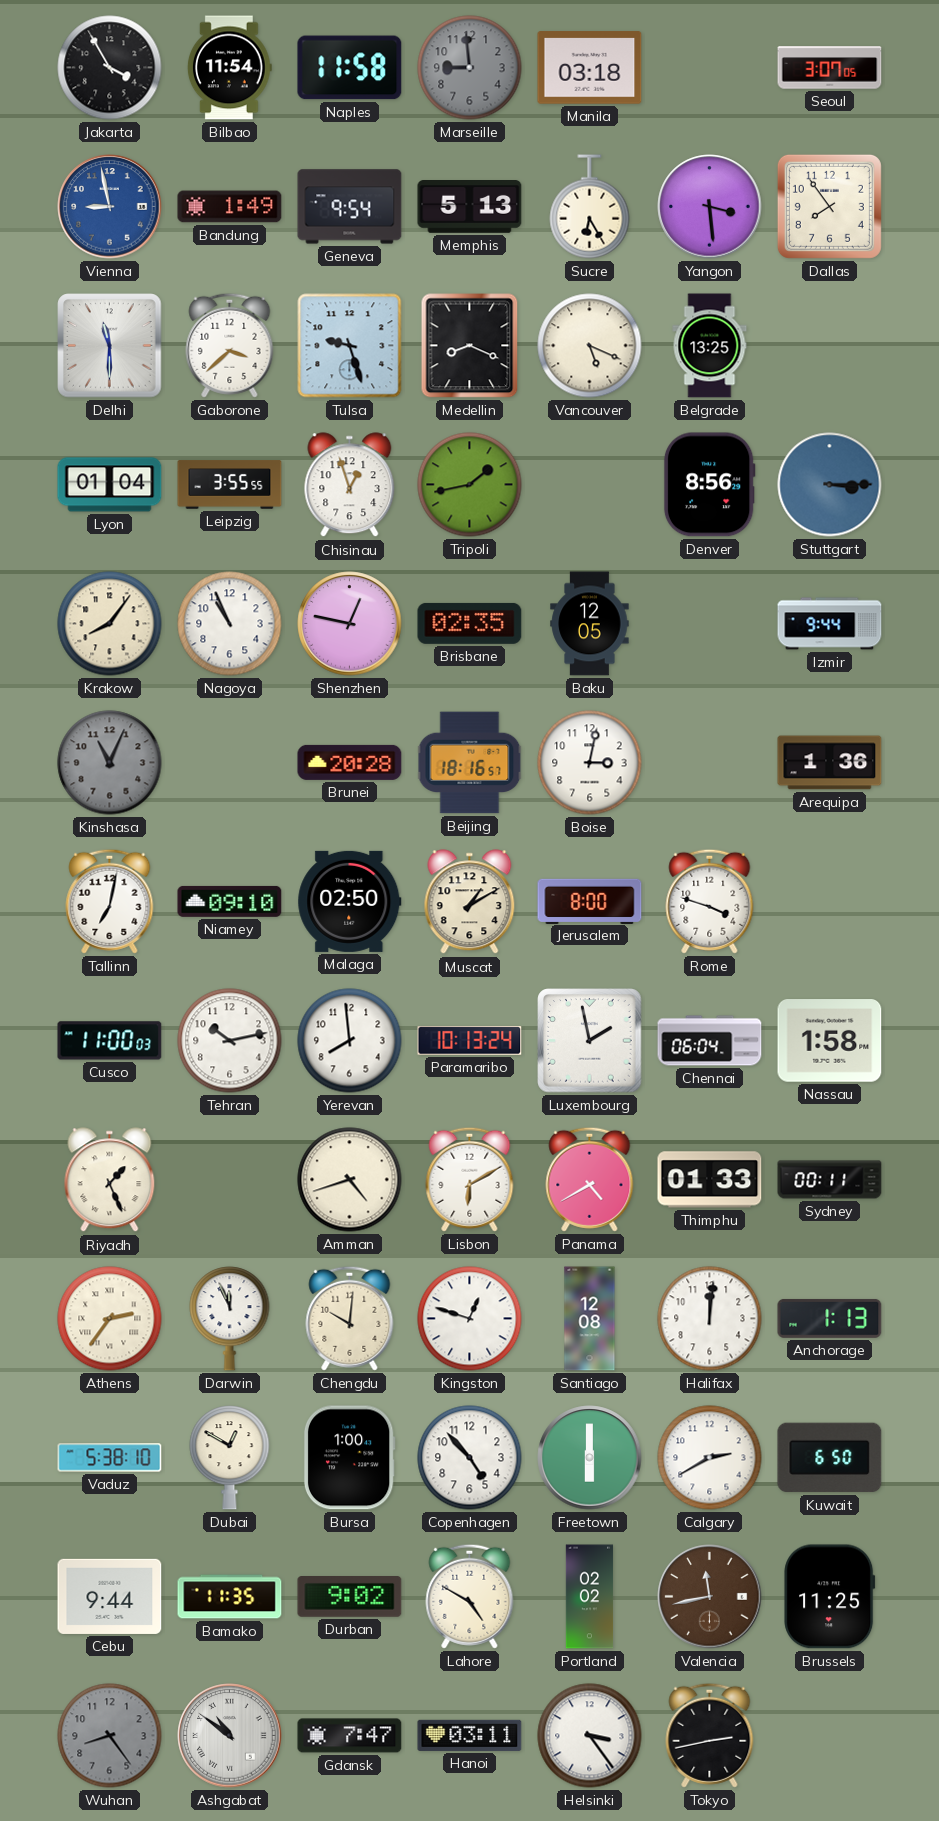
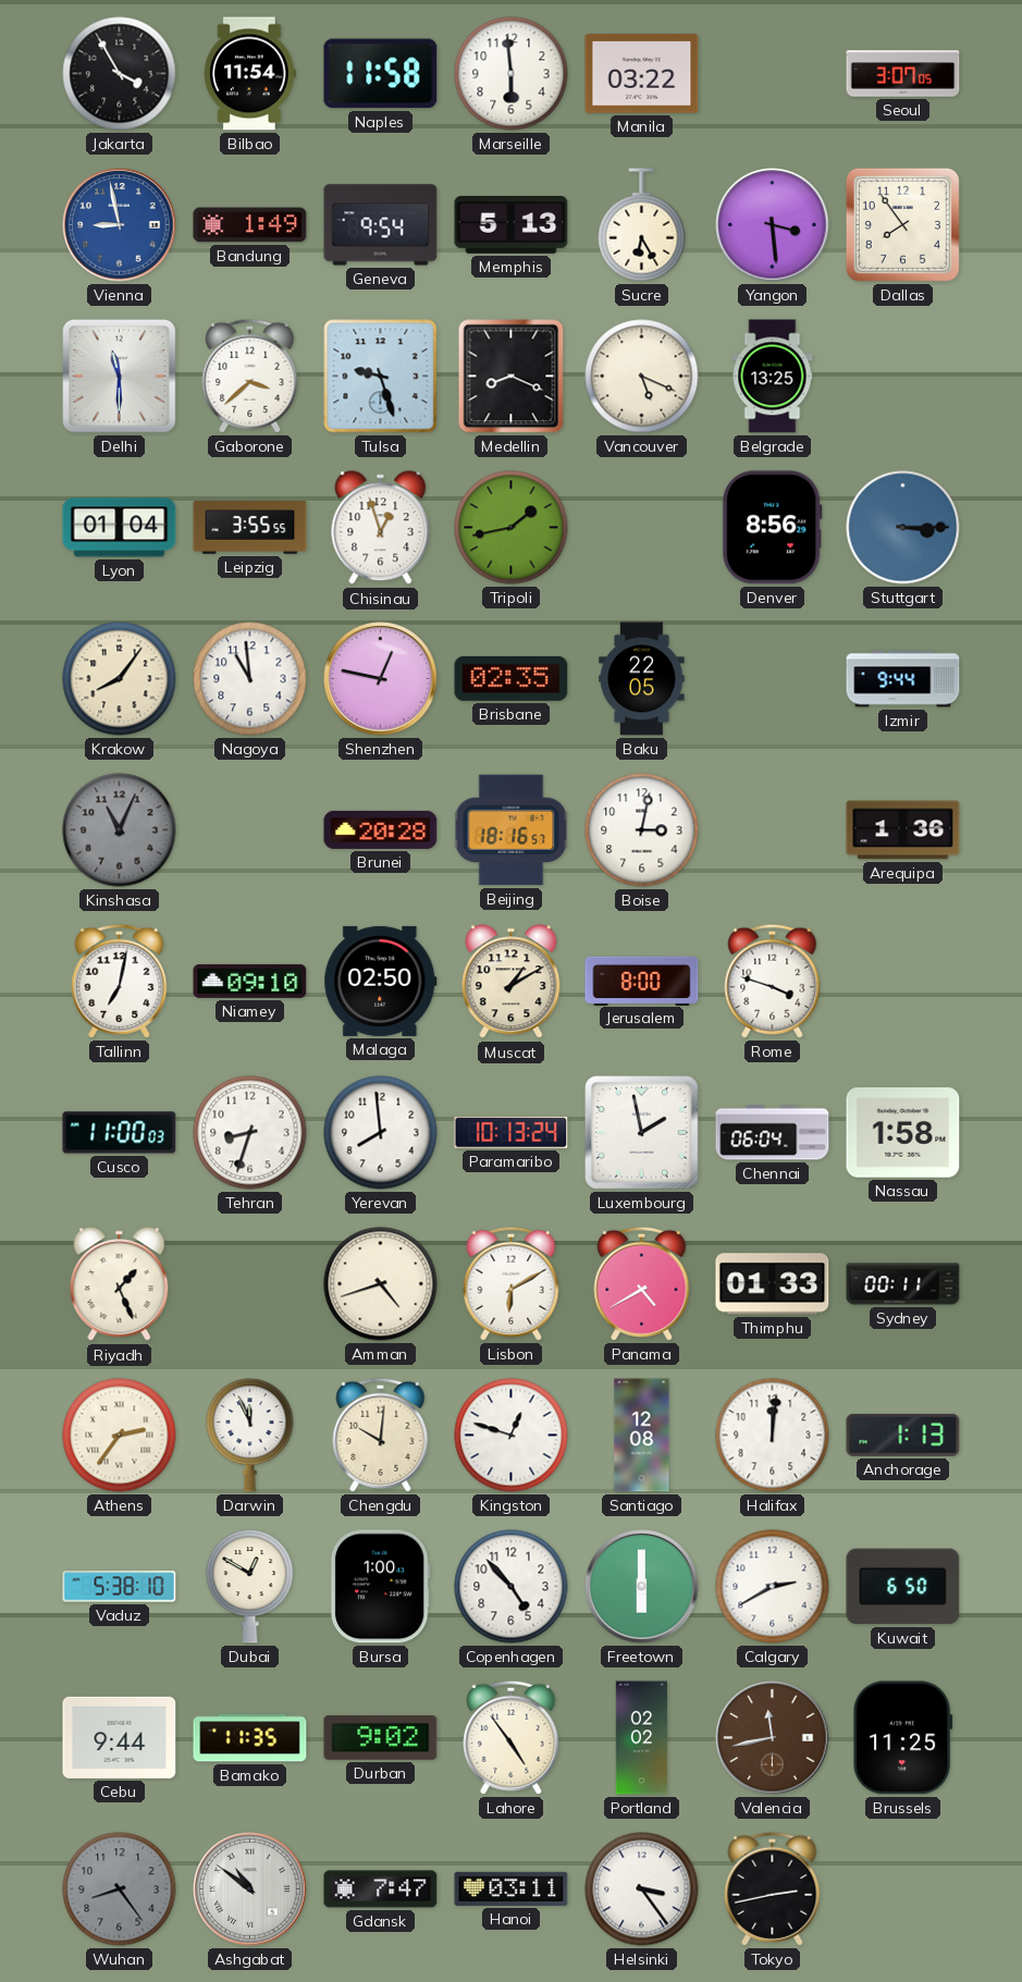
Marseille: 8:59 -> 5:59
Marseille dial: grey -> white
Manila: 03:18 -> 03:22
Nagoya: 10:56 -> 10:59
Baku: 12:05 -> 22:05
Tehran: 10:13 -> 8:33
Lahore: 4:50 -> 4:54
